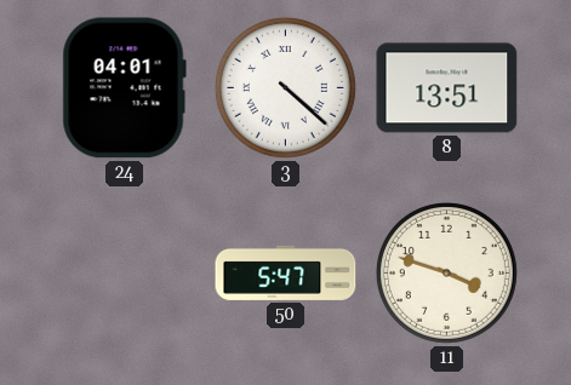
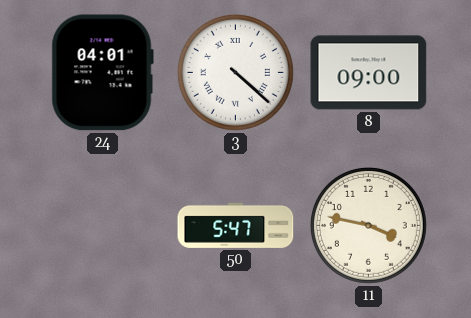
8: 13:51 -> 09:00
11: 3:48 -> 3:47
